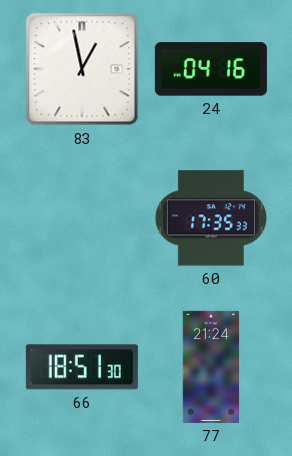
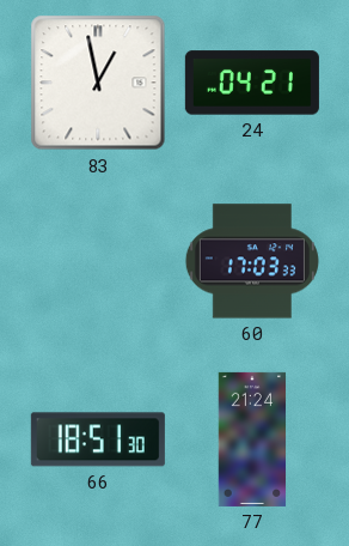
24: 04:16 -> 04:21
60: 17:35 -> 17:03
